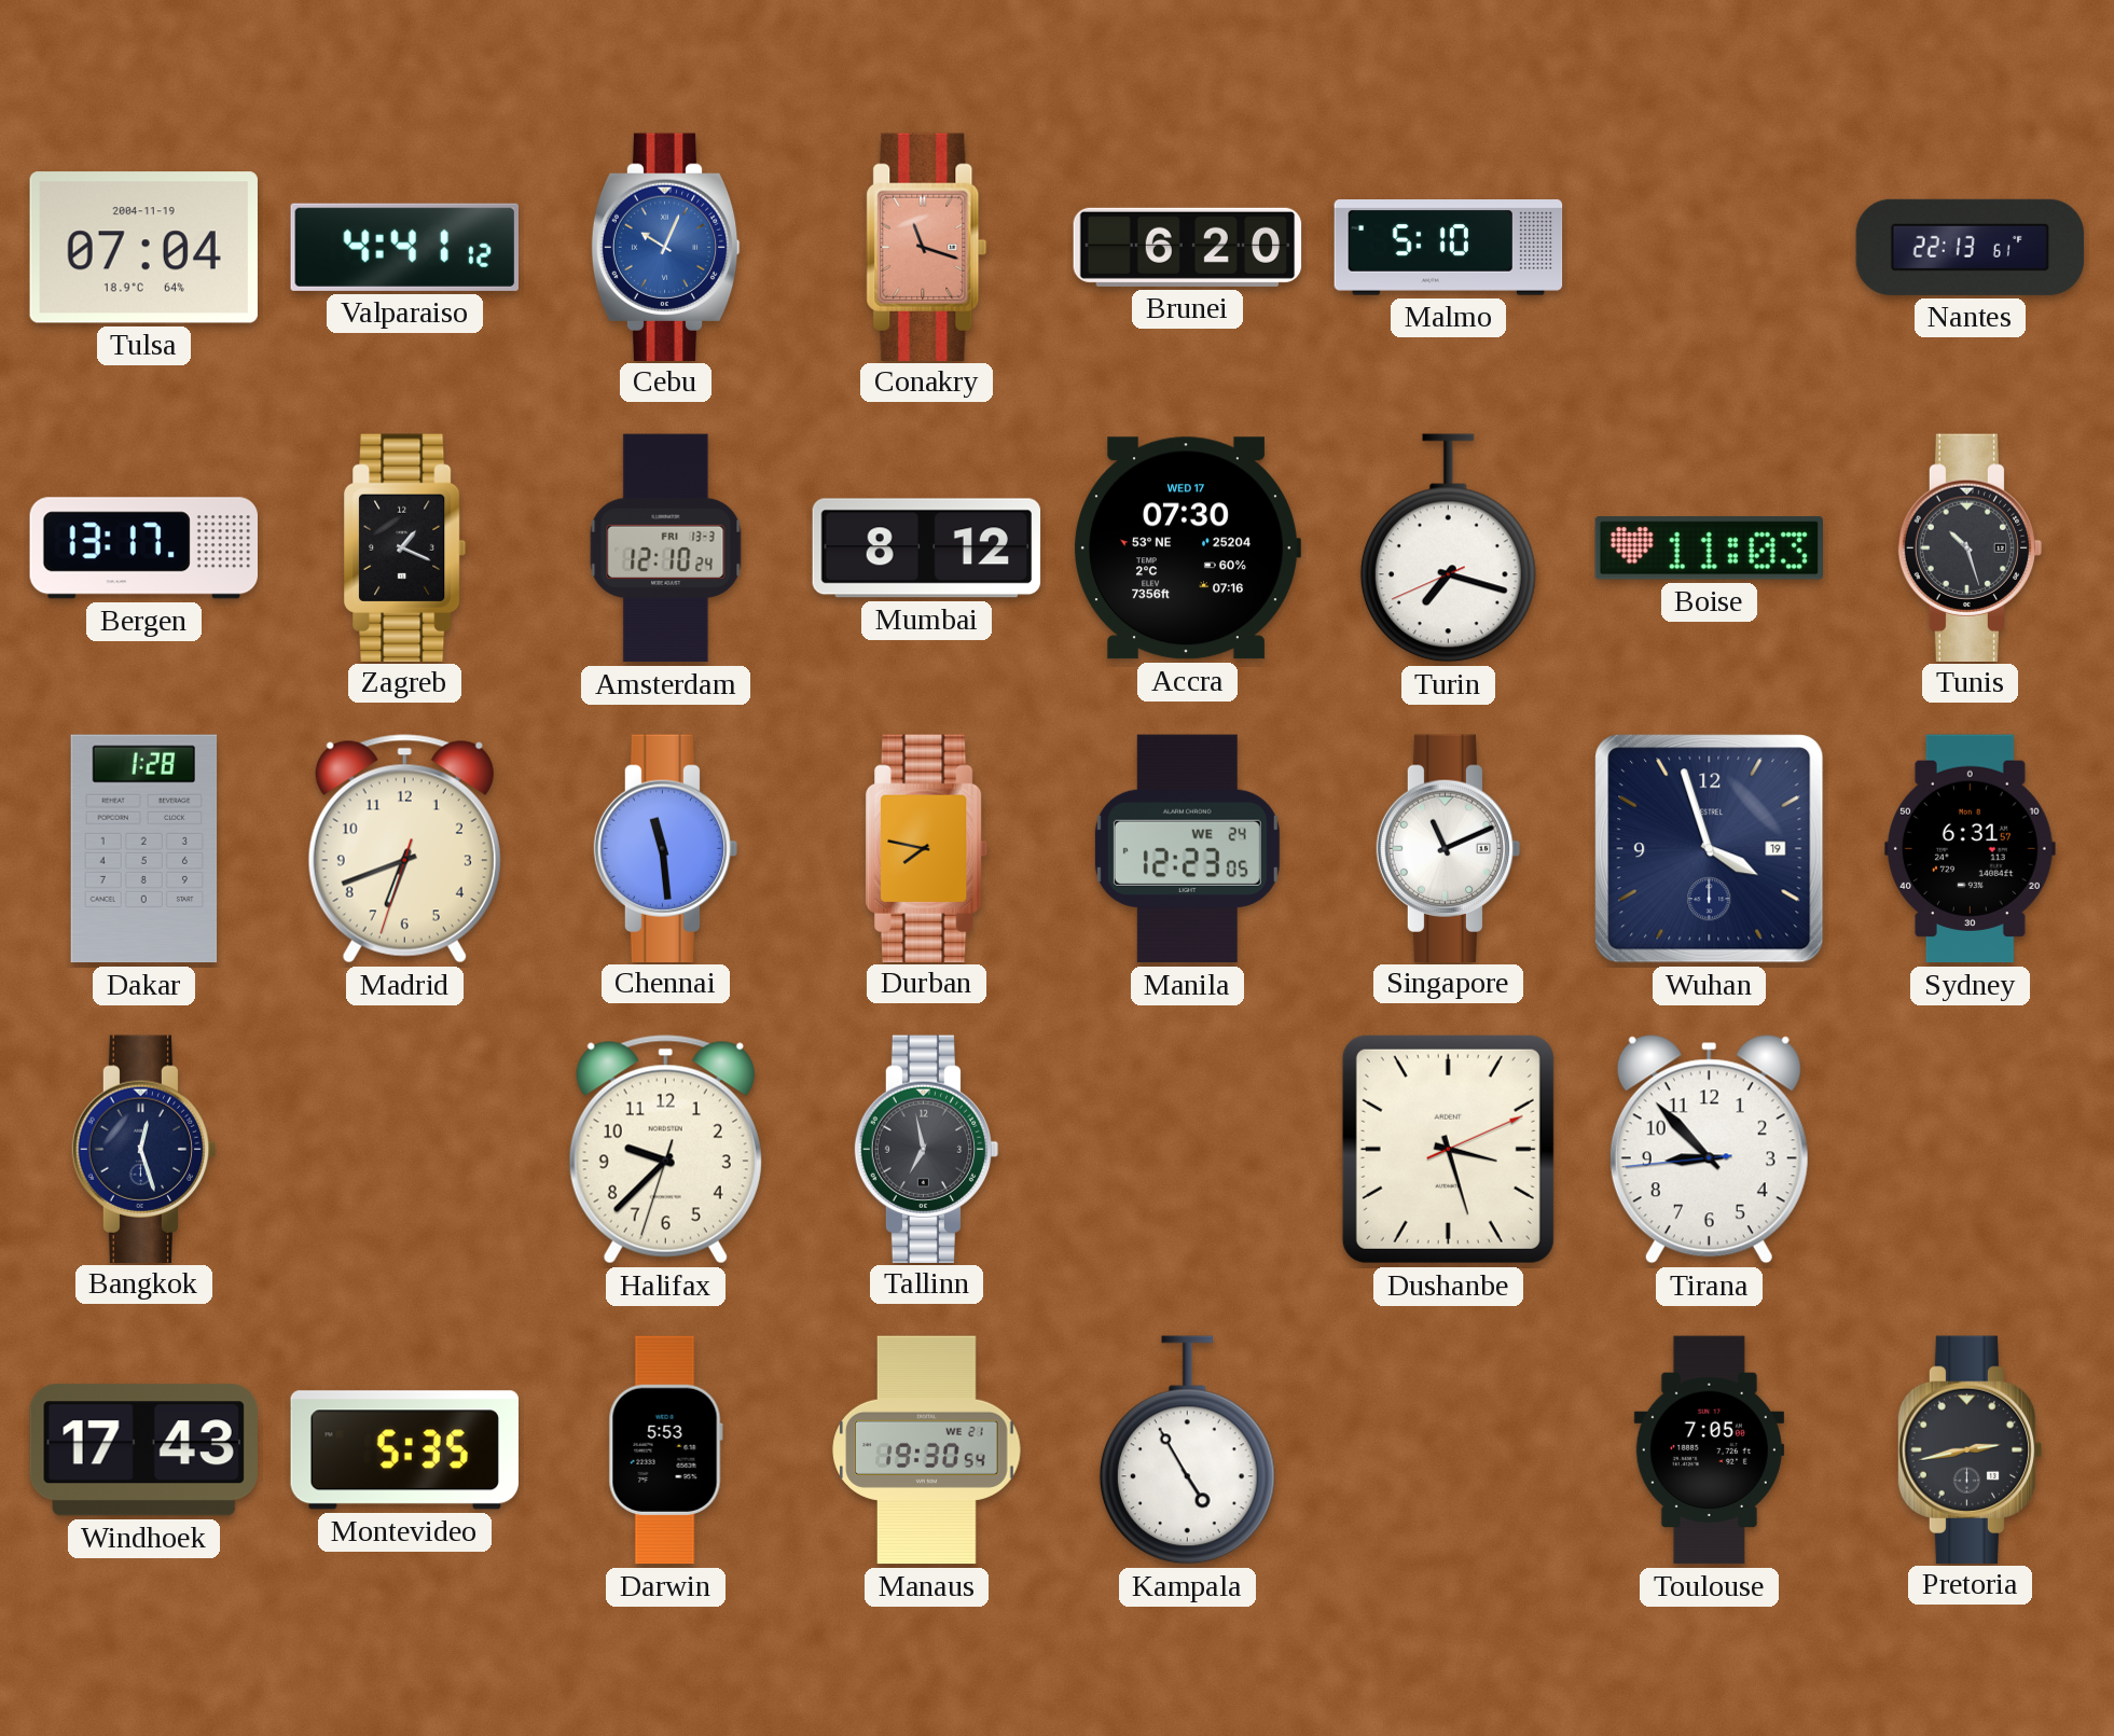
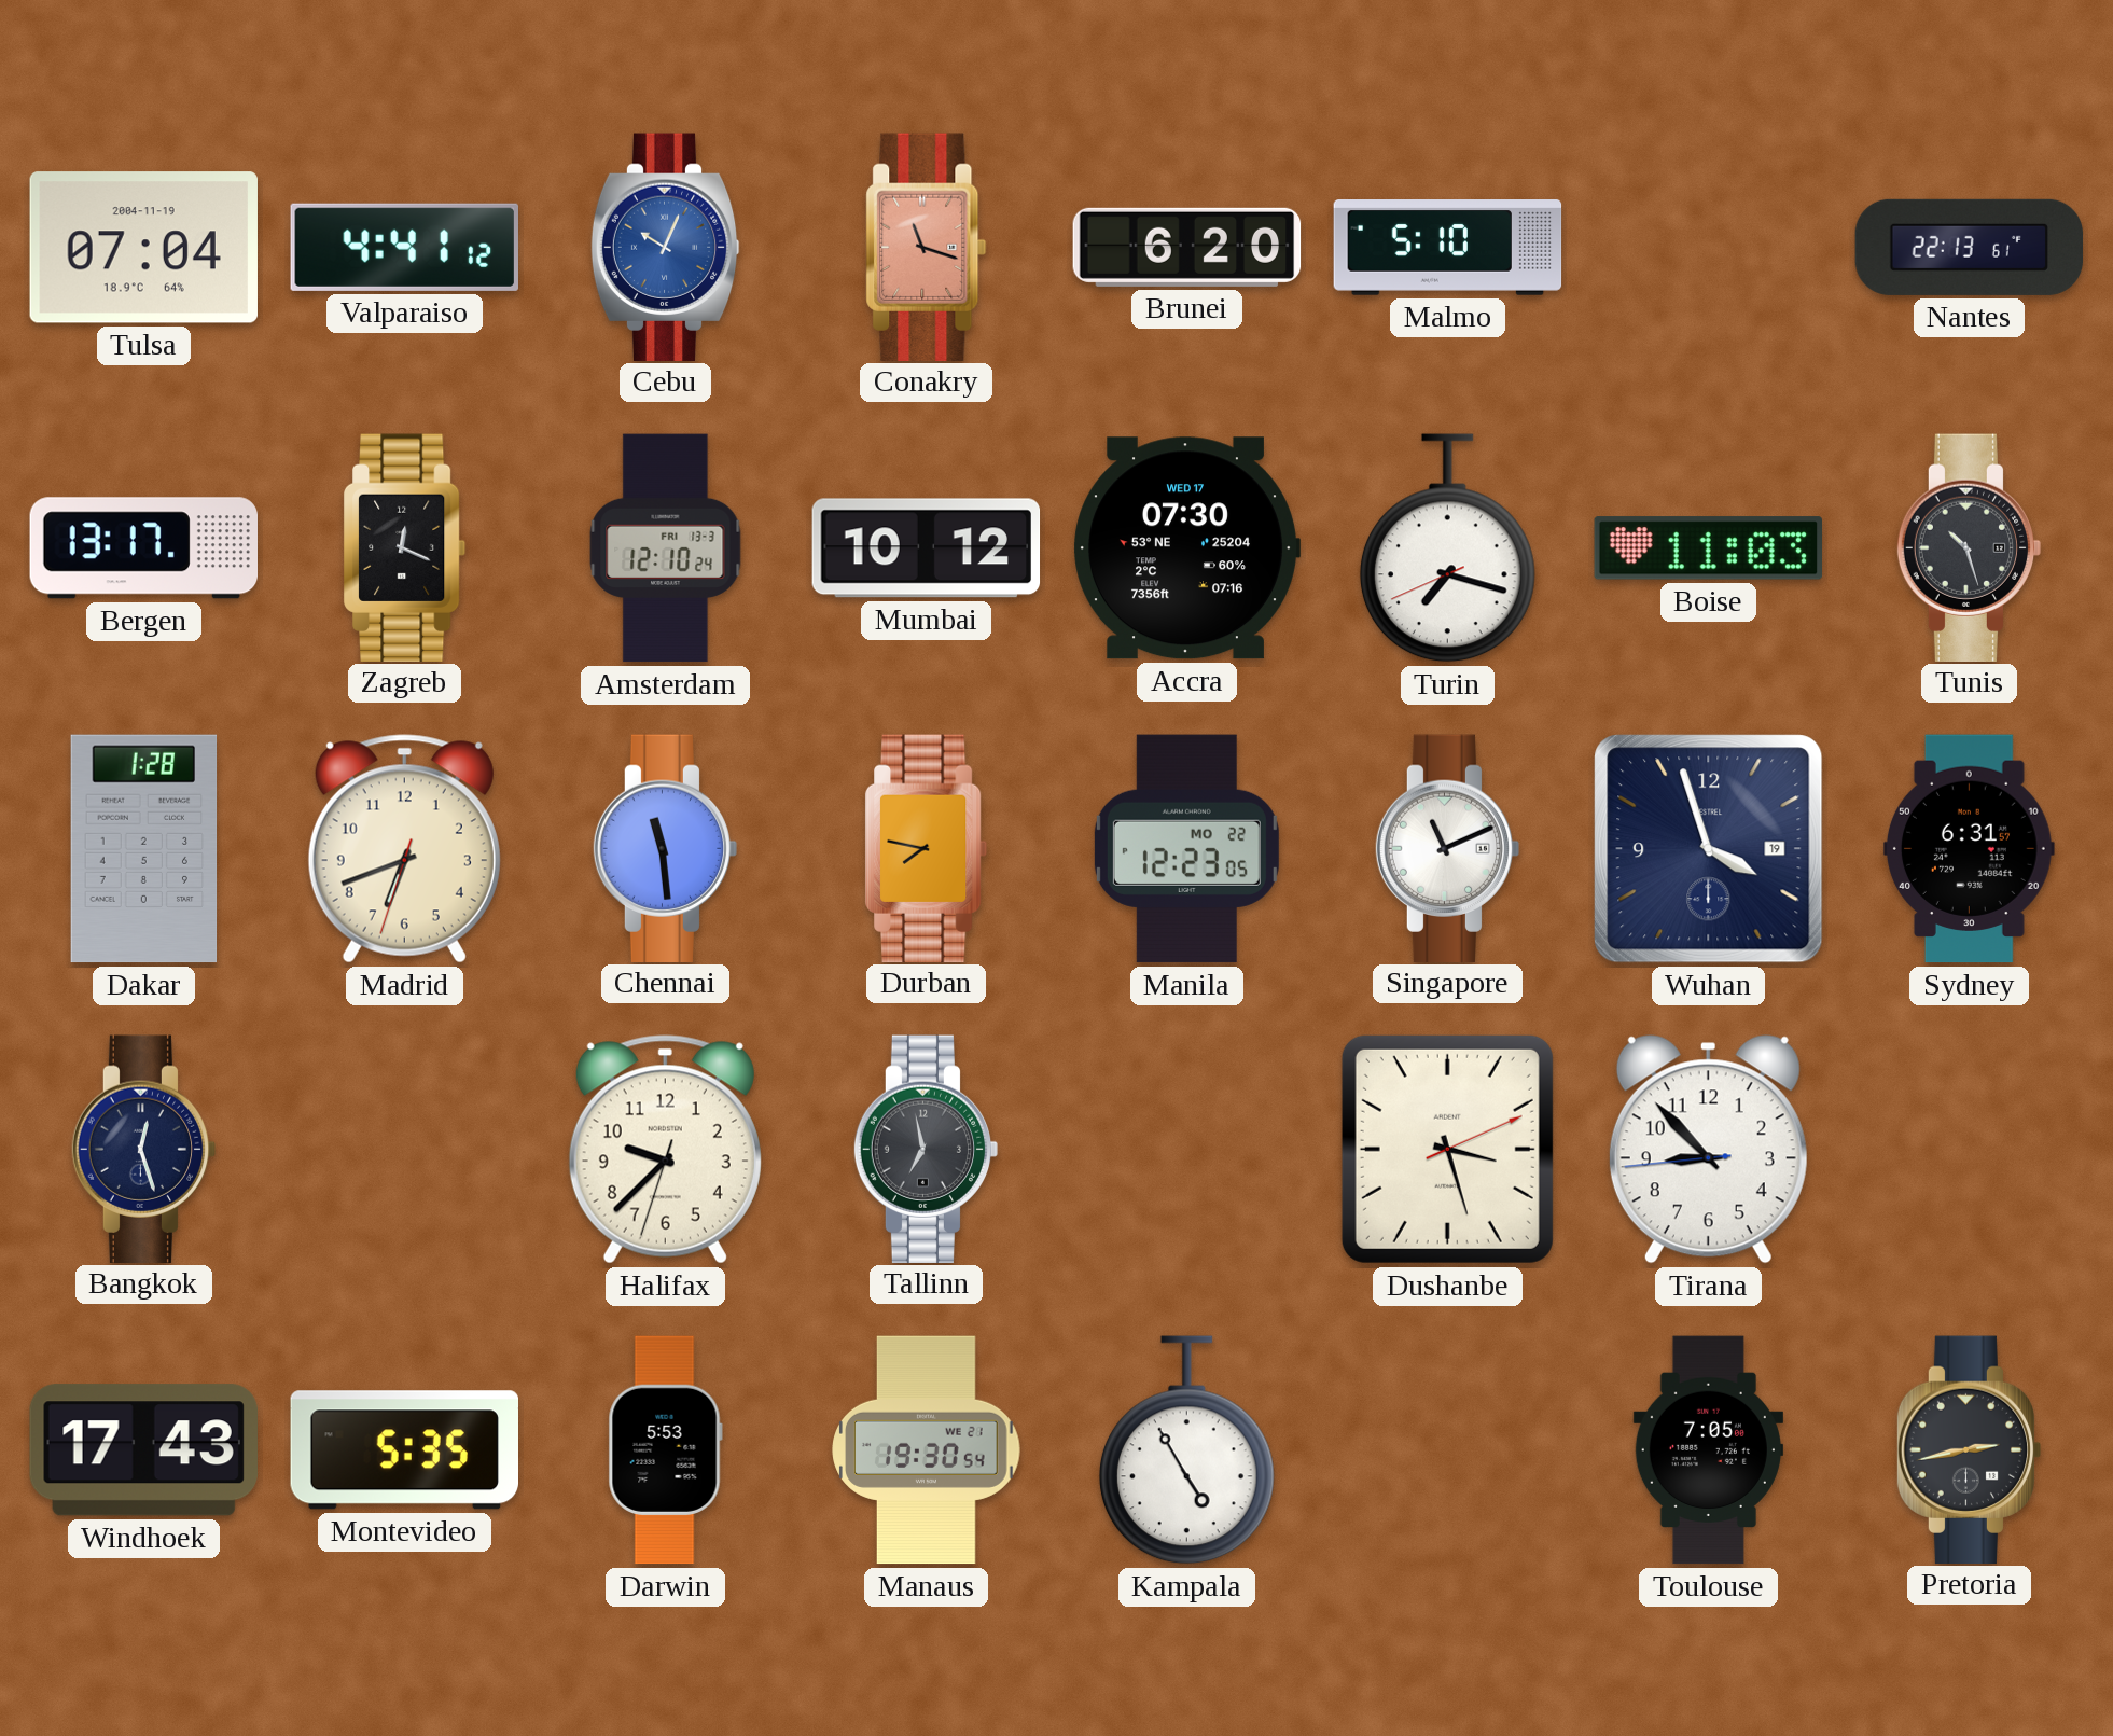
Zagreb: 1:19 -> 12:19
Mumbai: 8:12 -> 10:12
Manila date: WE 24 -> MO 22
